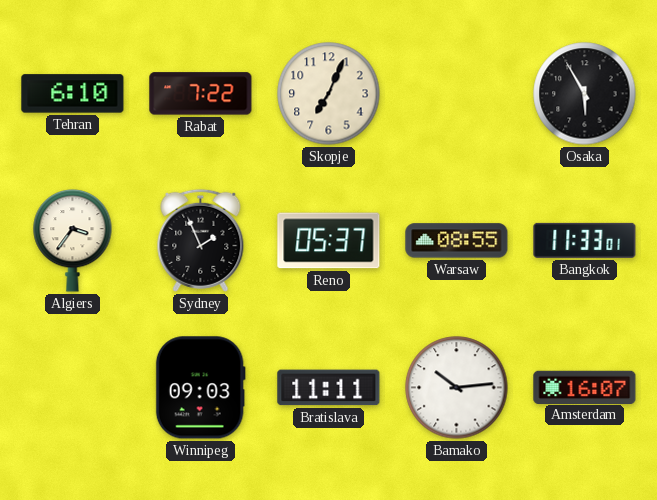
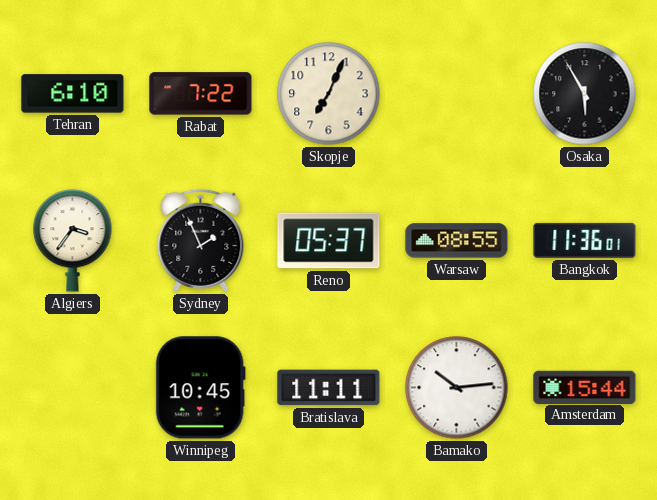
Bangkok: 11:33 -> 11:36
Winnipeg: 09:03 -> 10:45
Amsterdam: 16:07 -> 15:44
